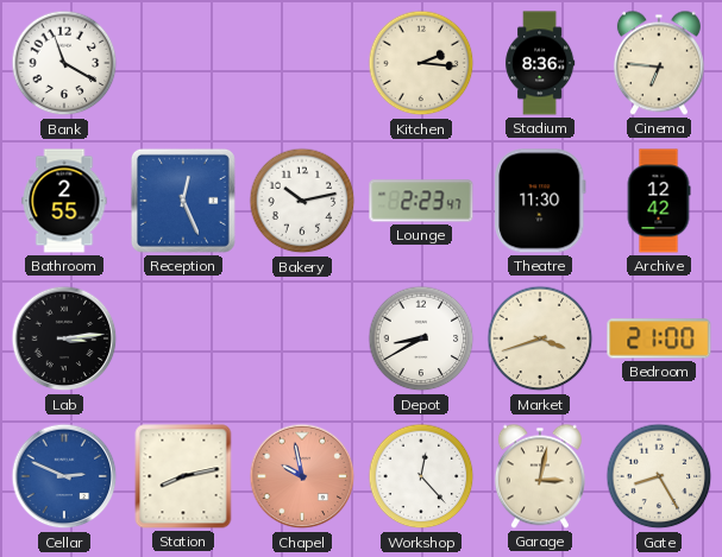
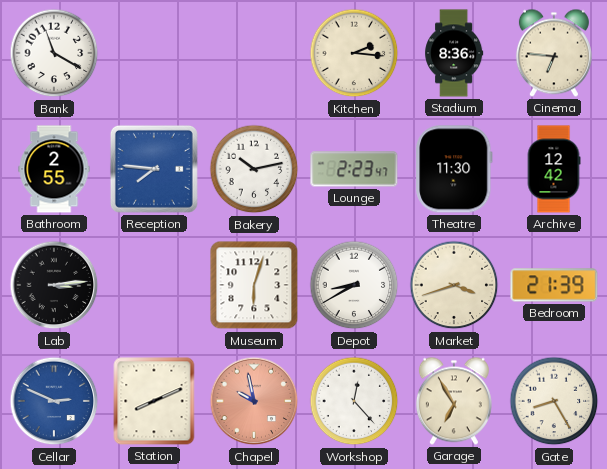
Reception: 12:26 -> 7:46
Museum: none -> 6:03
Bedroom: 21:00 -> 21:39
Station: 8:13 -> 8:11
Garage: 3:02 -> 6:55
